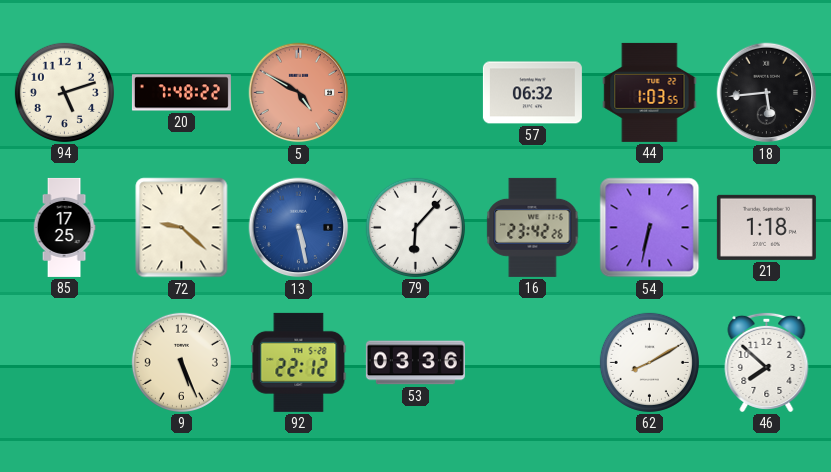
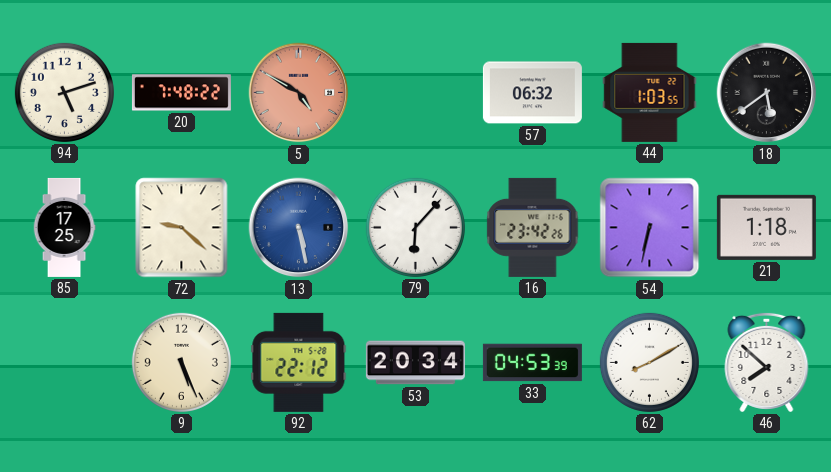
18: 5:44 -> 5:39
53: 03:36 -> 20:34
33: none -> 04:53
